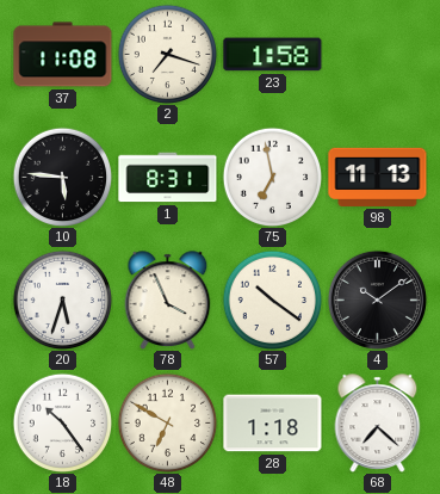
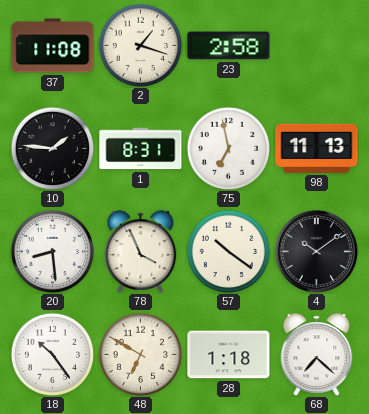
2: 7:18 -> 1:18
23: 1:58 -> 2:58
10: 5:46 -> 1:46
20: 5:33 -> 8:29
